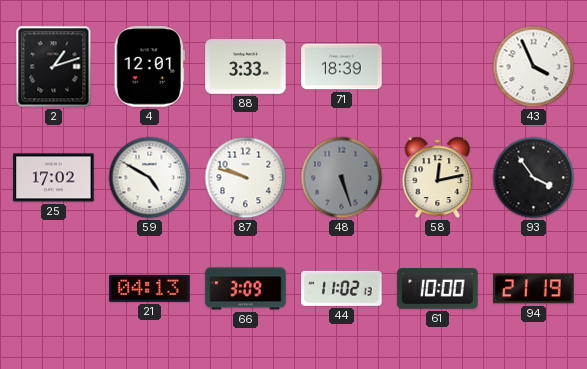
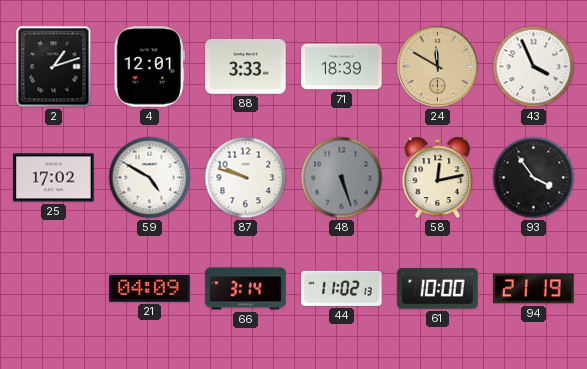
24: none -> 11:50
21: 04:13 -> 04:09
66: 3:09 -> 3:14
